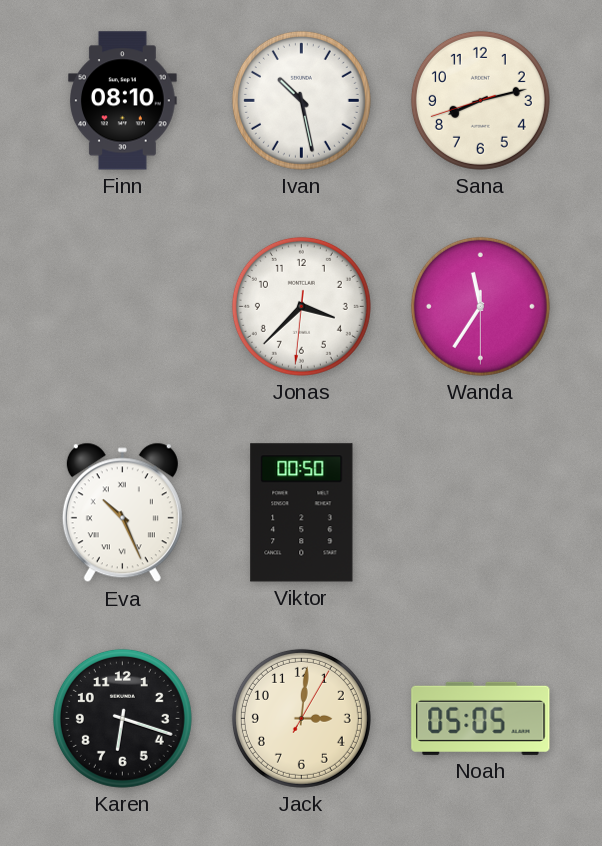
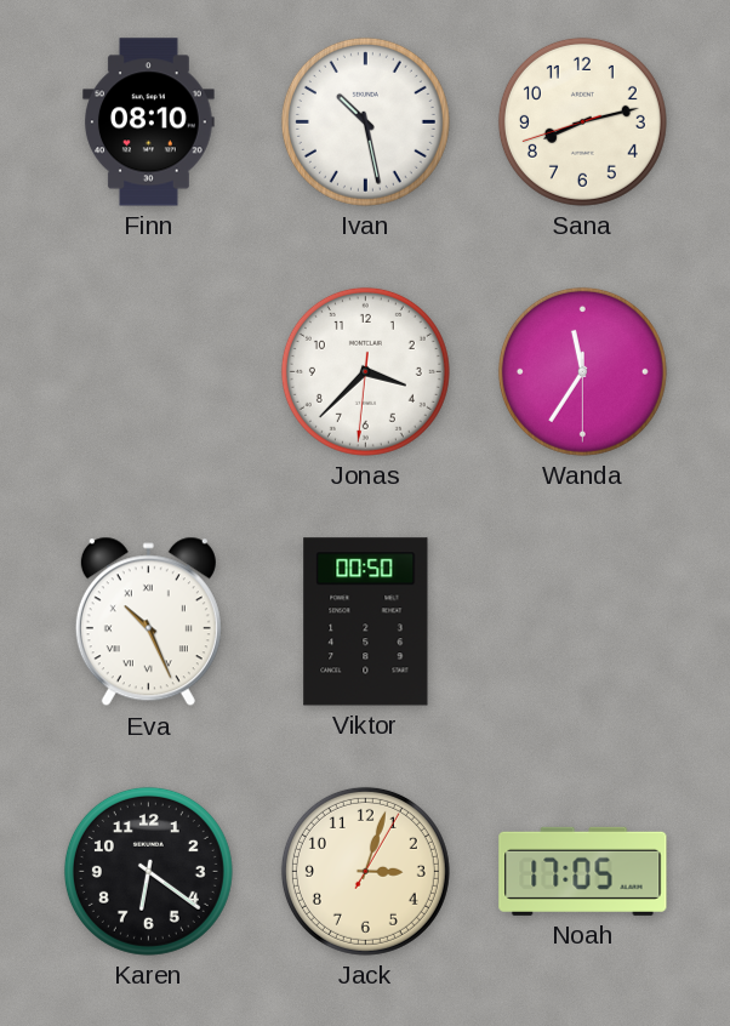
Karen: 6:18 -> 6:21
Jack: 3:01 -> 3:03
Noah: 05:05 -> 17:05
